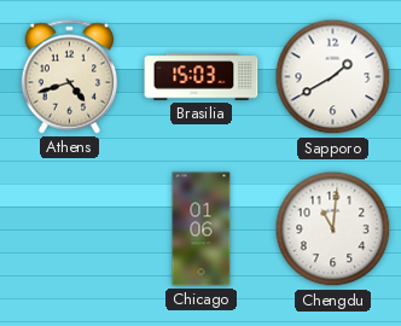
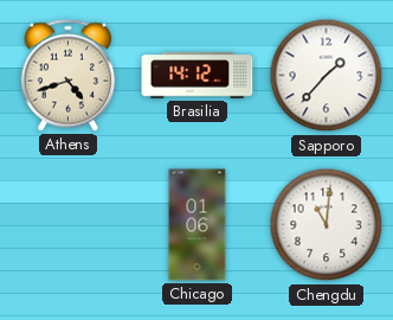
Brasilia: 15:03 -> 14:12
Sapporo: 1:40 -> 1:37
